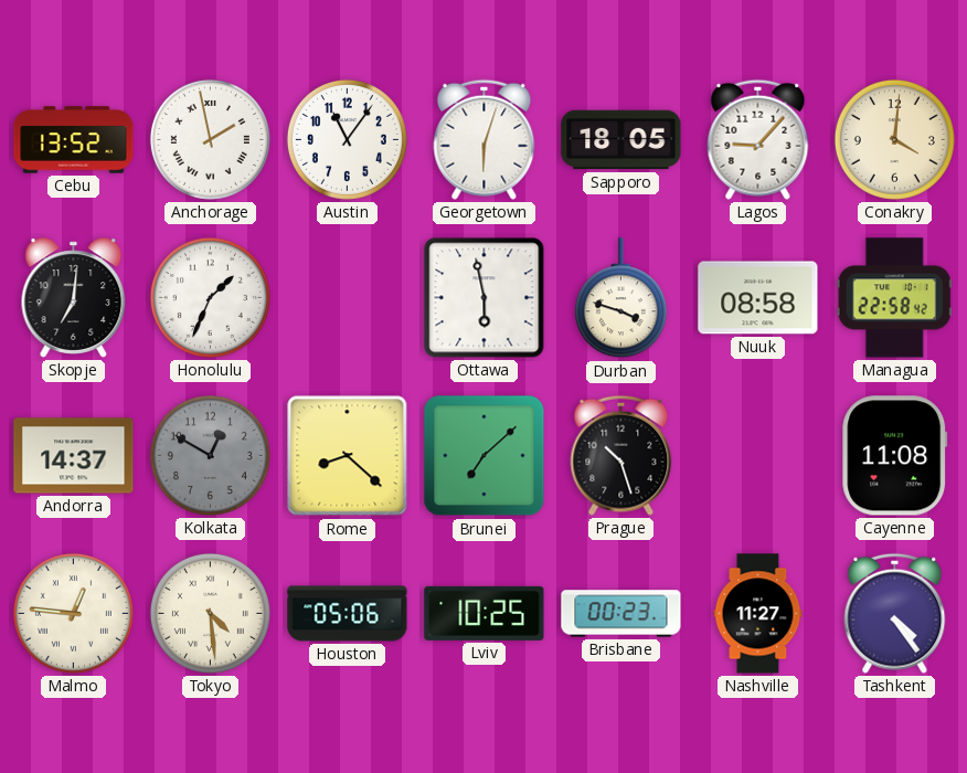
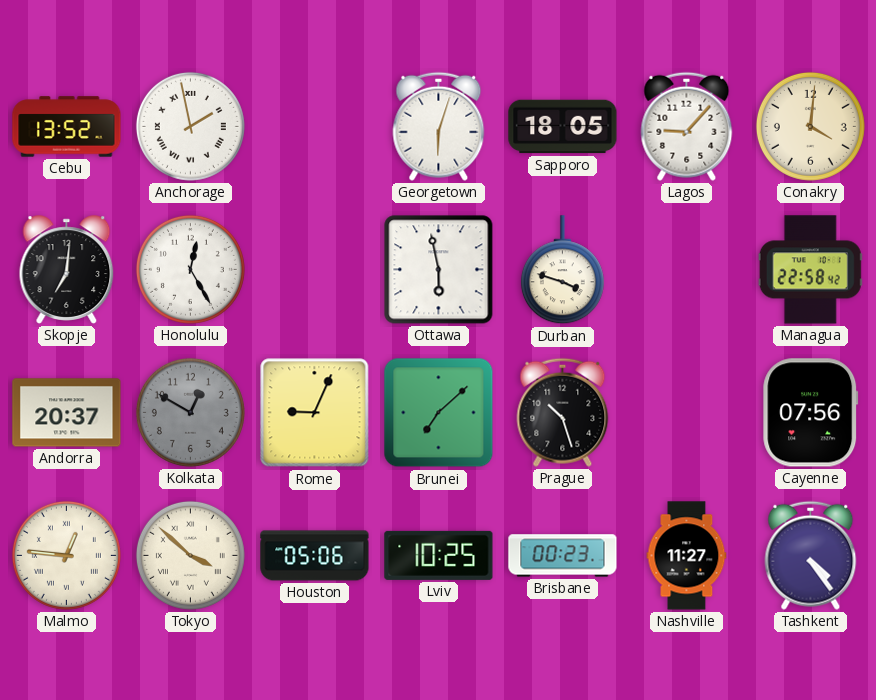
Austin: 11:06 -> none
Honolulu: 1:34 -> 12:25
Nuuk: 08:58 -> none
Andorra: 14:37 -> 20:37
Rome: 8:22 -> 9:04
Cayenne: 11:08 -> 07:56
Tokyo: 4:29 -> 3:52
